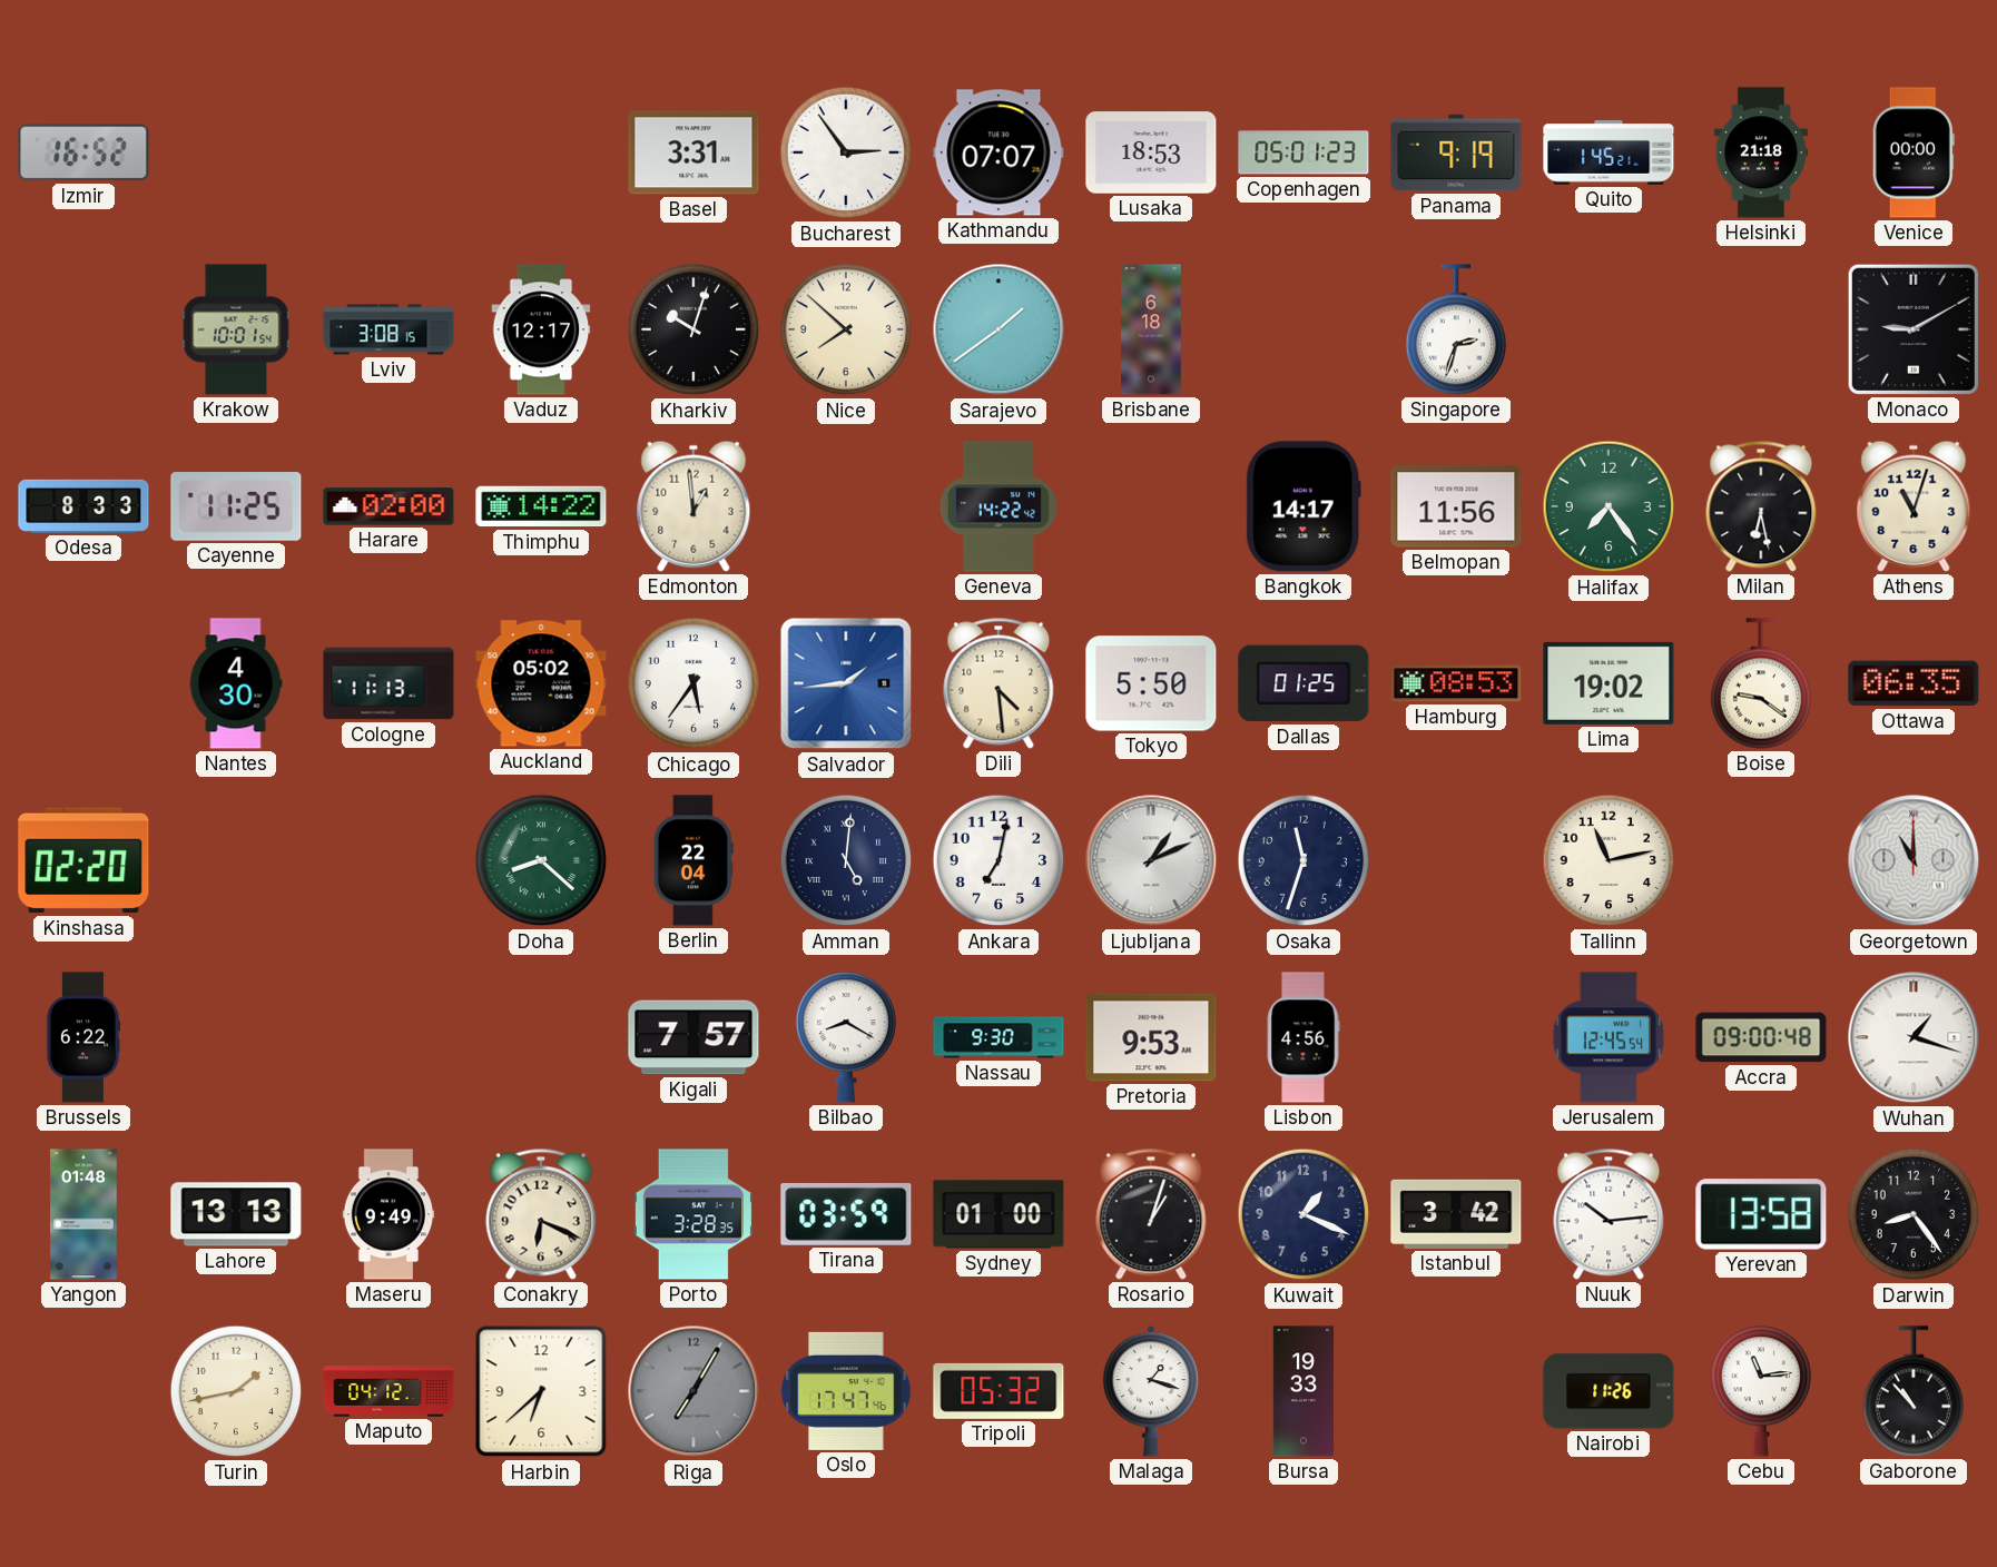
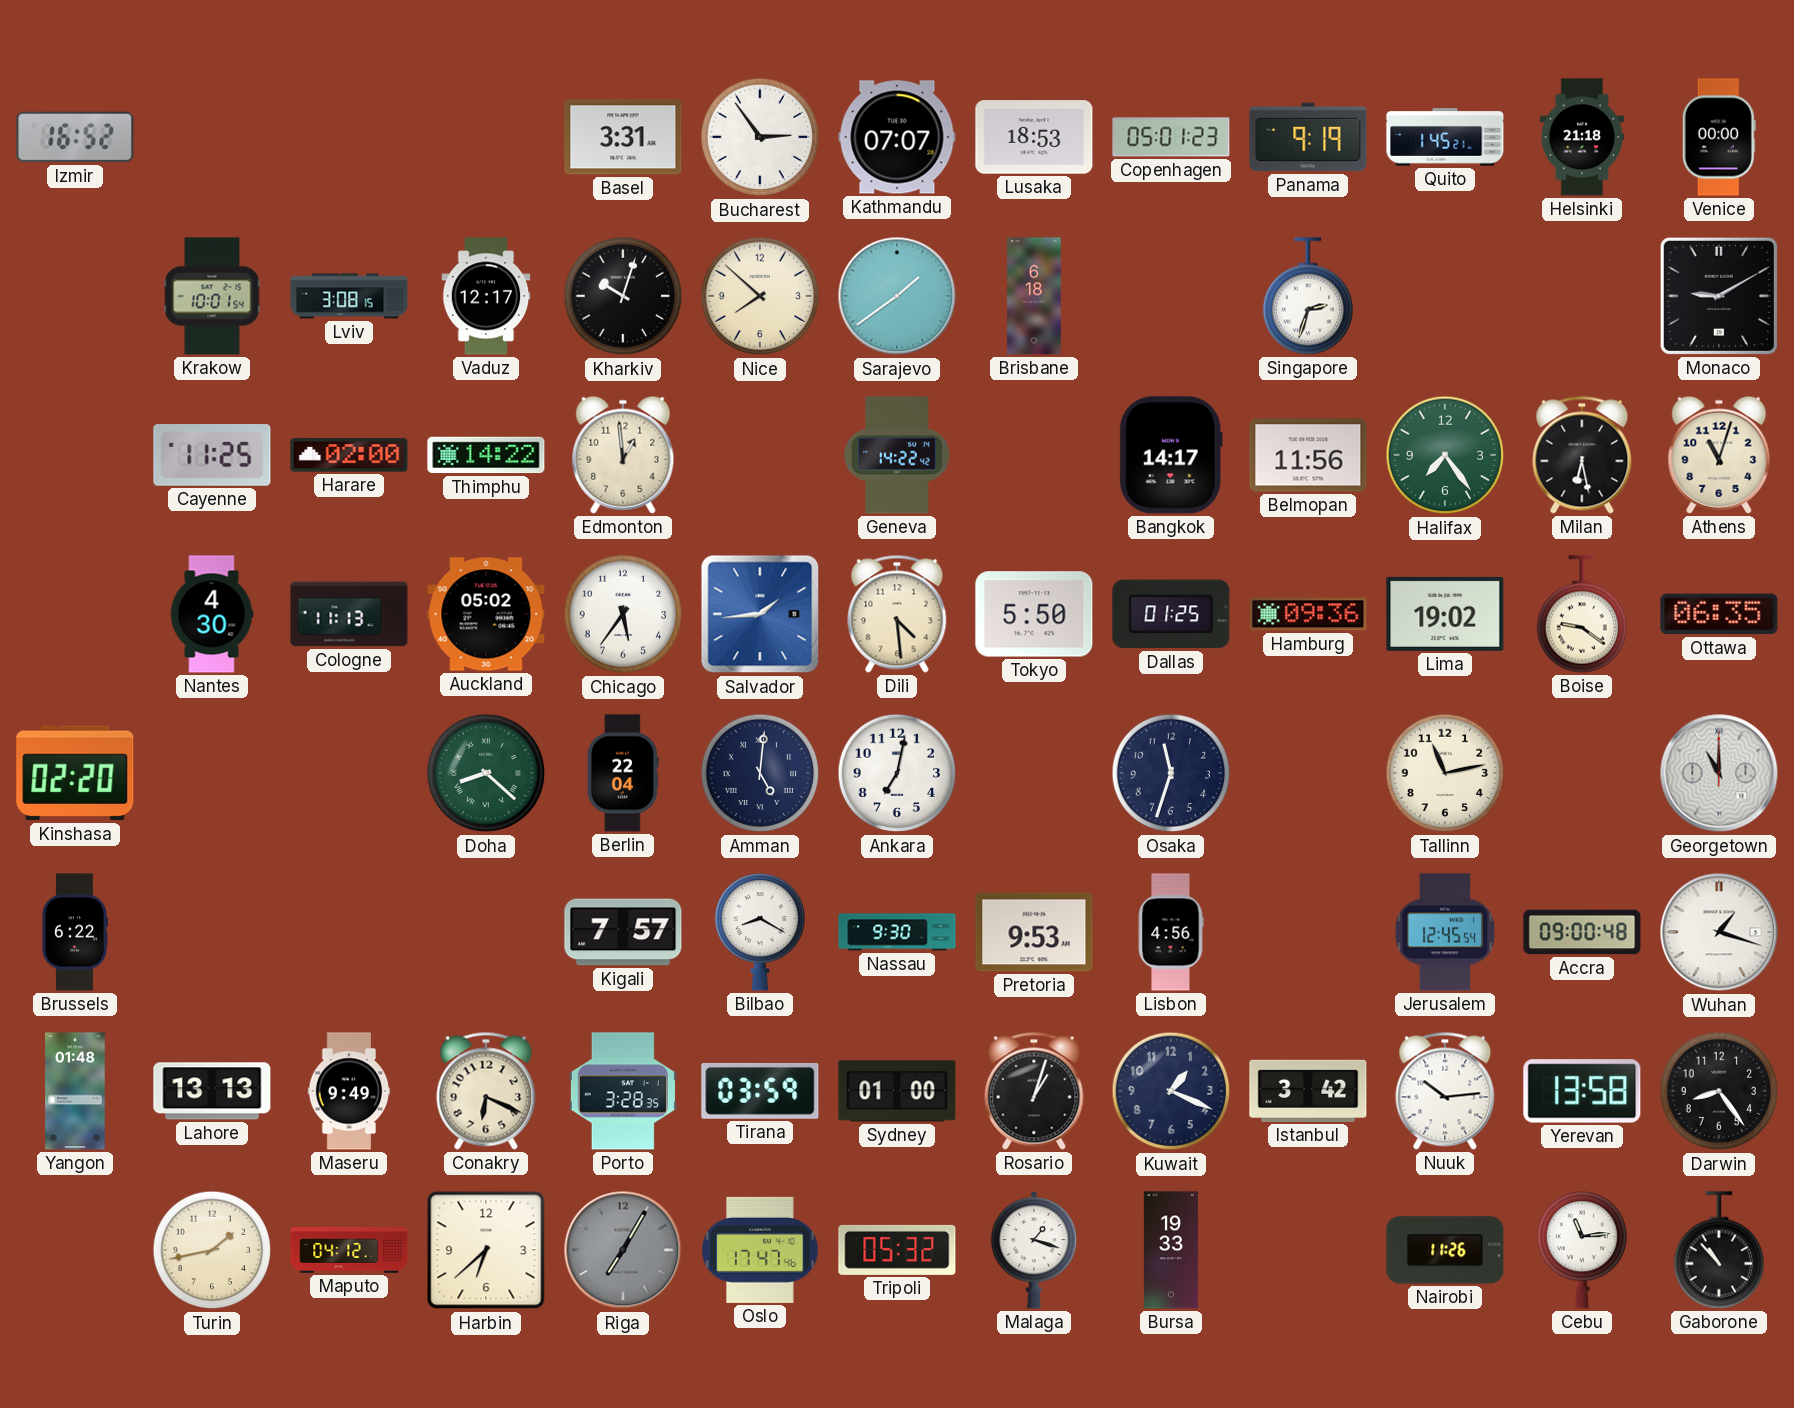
Odesa: 8:33 -> none
Hamburg: 08:53 -> 09:36
Ljubljana: 1:11 -> none
